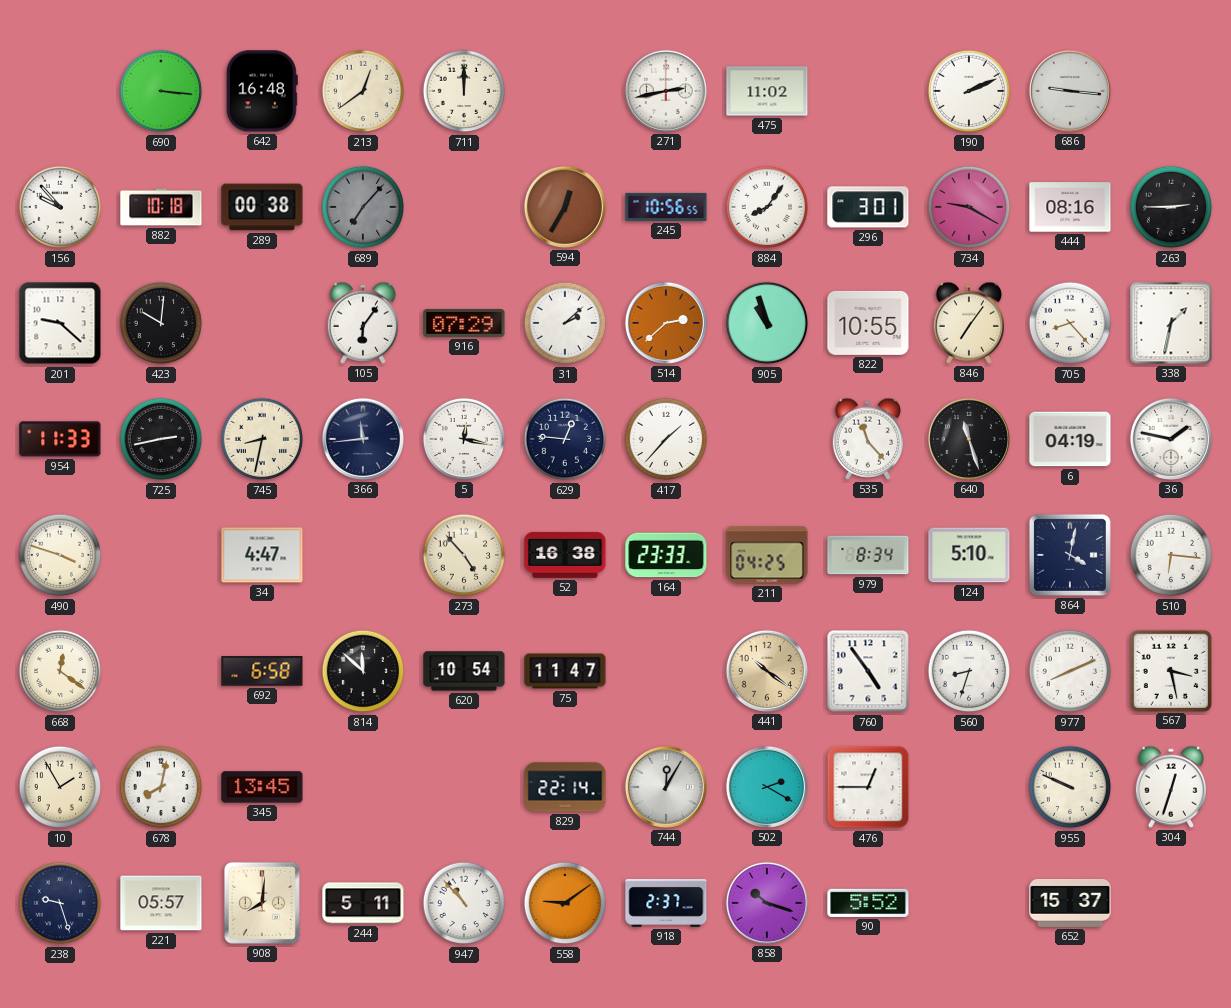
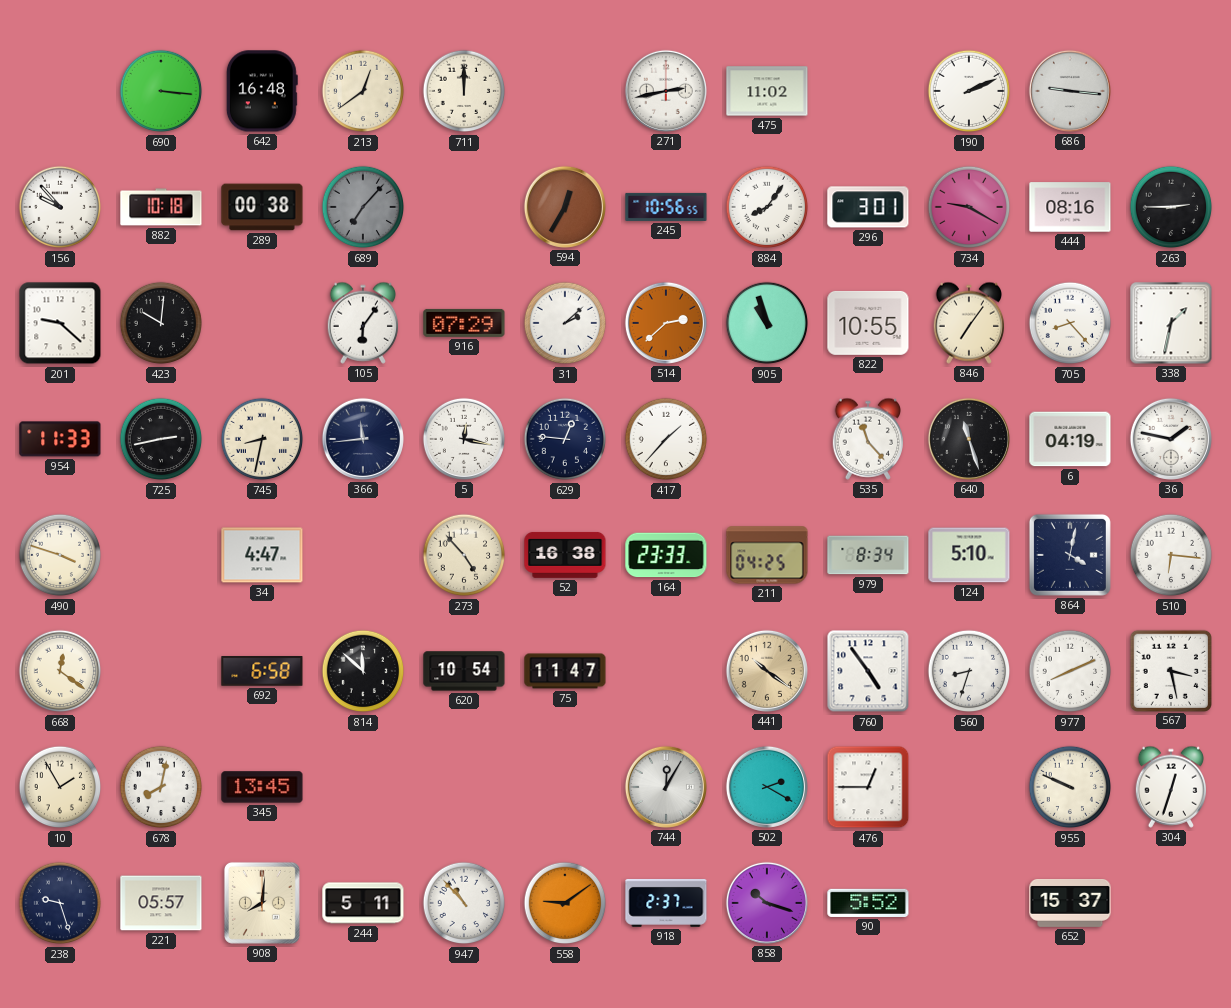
829: 22:14 -> none
